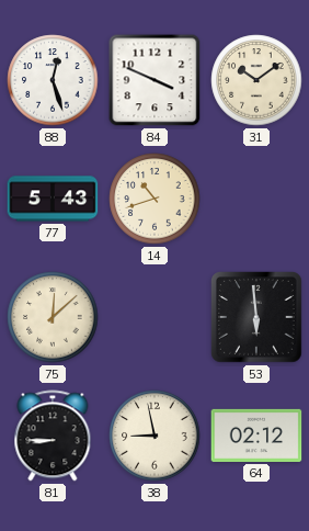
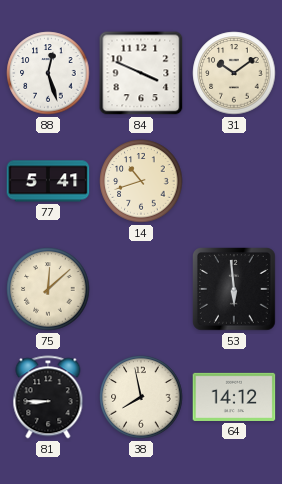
77: 5:43 -> 5:41
38: 8:58 -> 7:58
64: 02:12 -> 14:12
